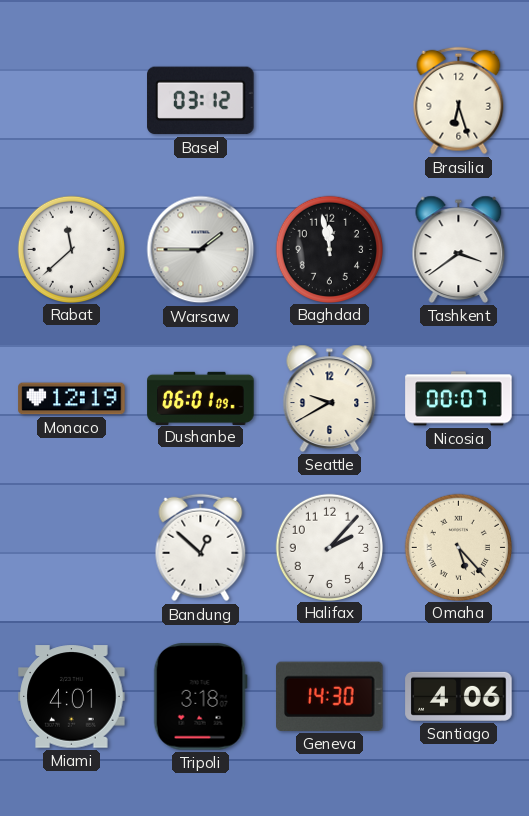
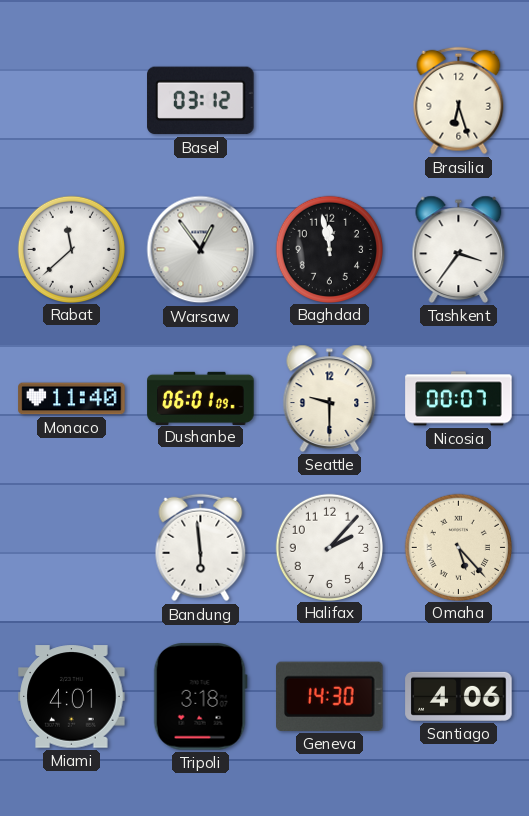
Warsaw: 1:45 -> 12:54
Tashkent: 3:39 -> 3:36
Monaco: 12:19 -> 11:40
Seattle: 9:40 -> 9:30
Bandung: 12:52 -> 5:59
